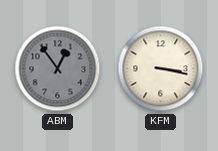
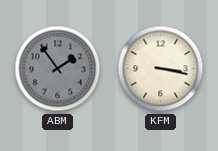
ABM: 12:54 -> 1:54
